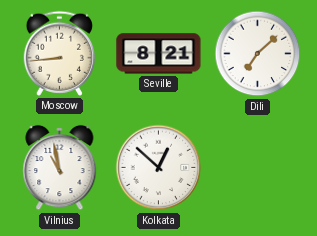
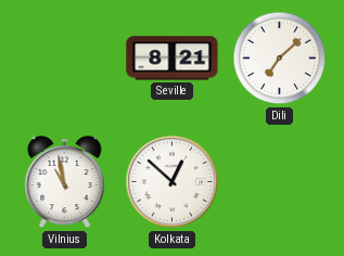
Moscow: 8:44 -> none
